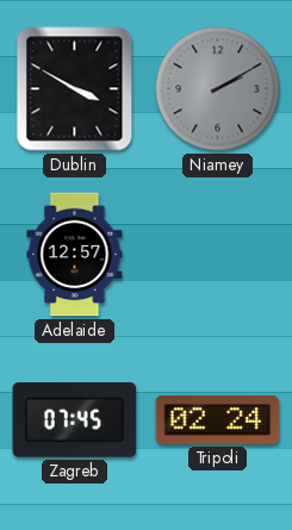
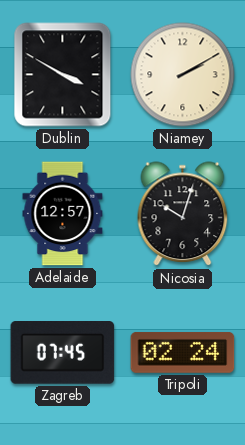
Niamey dial: grey -> cream
Nicosia: none -> 10:03
